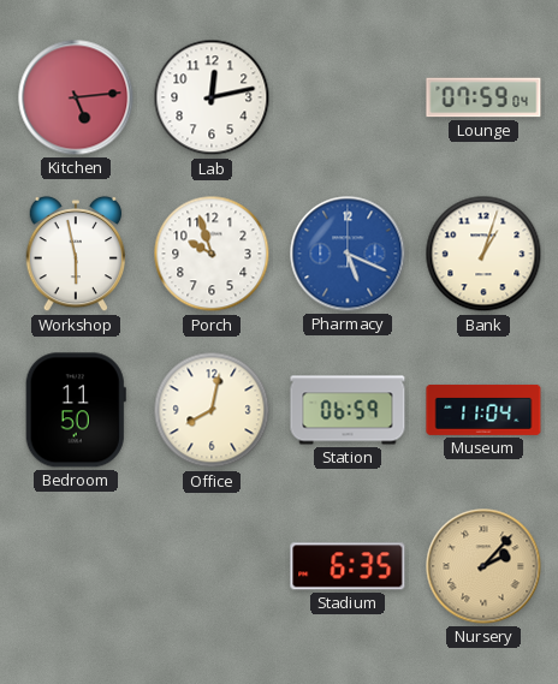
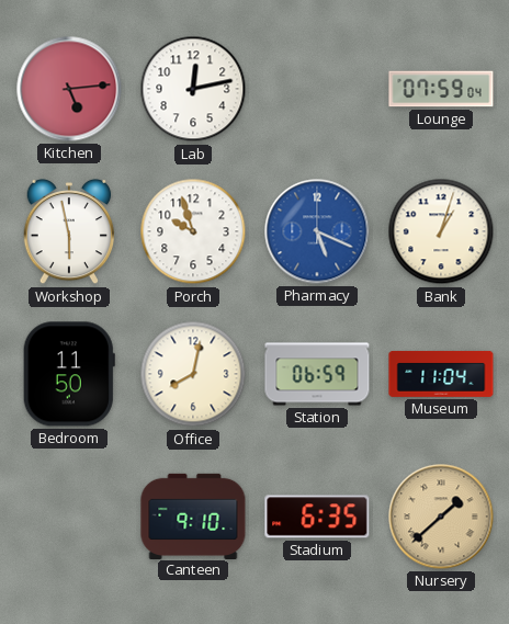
Canteen: none -> 9:10
Nursery: 2:07 -> 1:38
